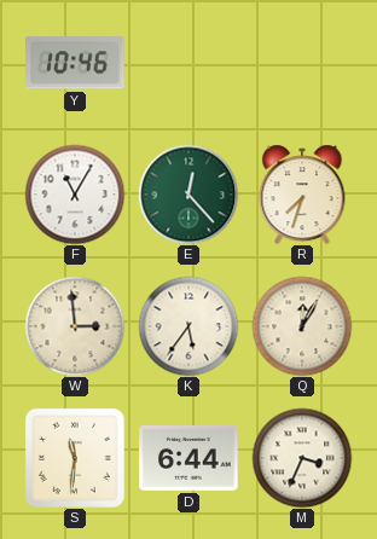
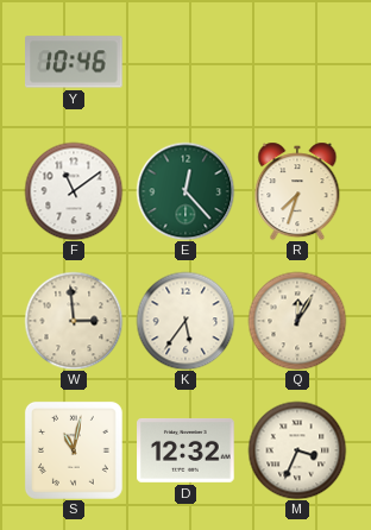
F: 11:05 -> 11:09
S: 11:31 -> 11:02
D: 6:44 -> 12:32
